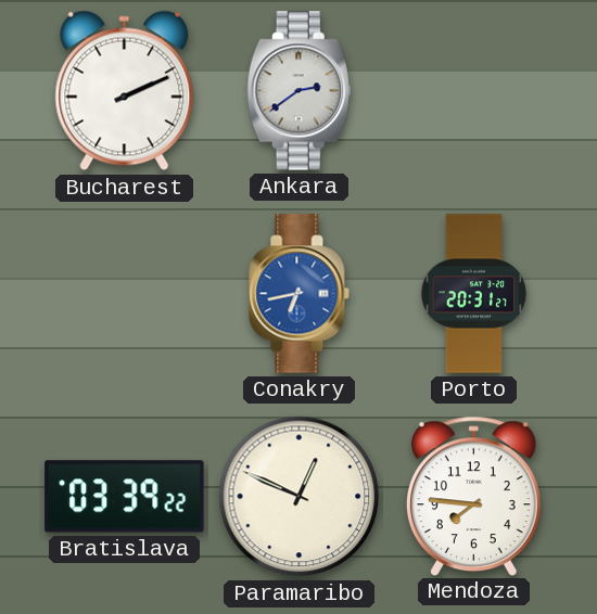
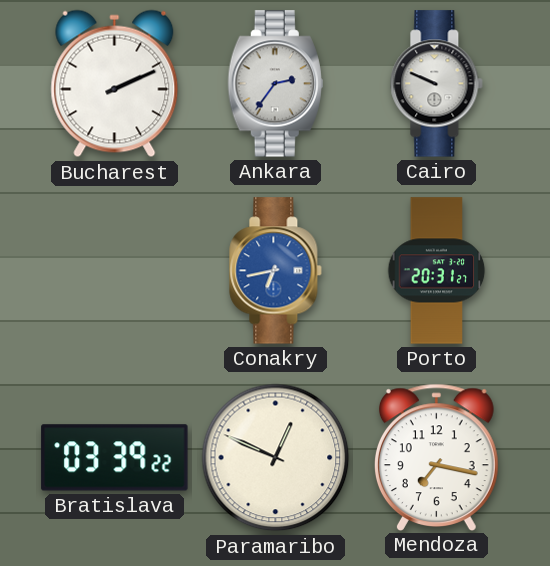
Ankara: 2:39 -> 2:36
Cairo: none -> 9:49
Mendoza: 7:46 -> 7:17
